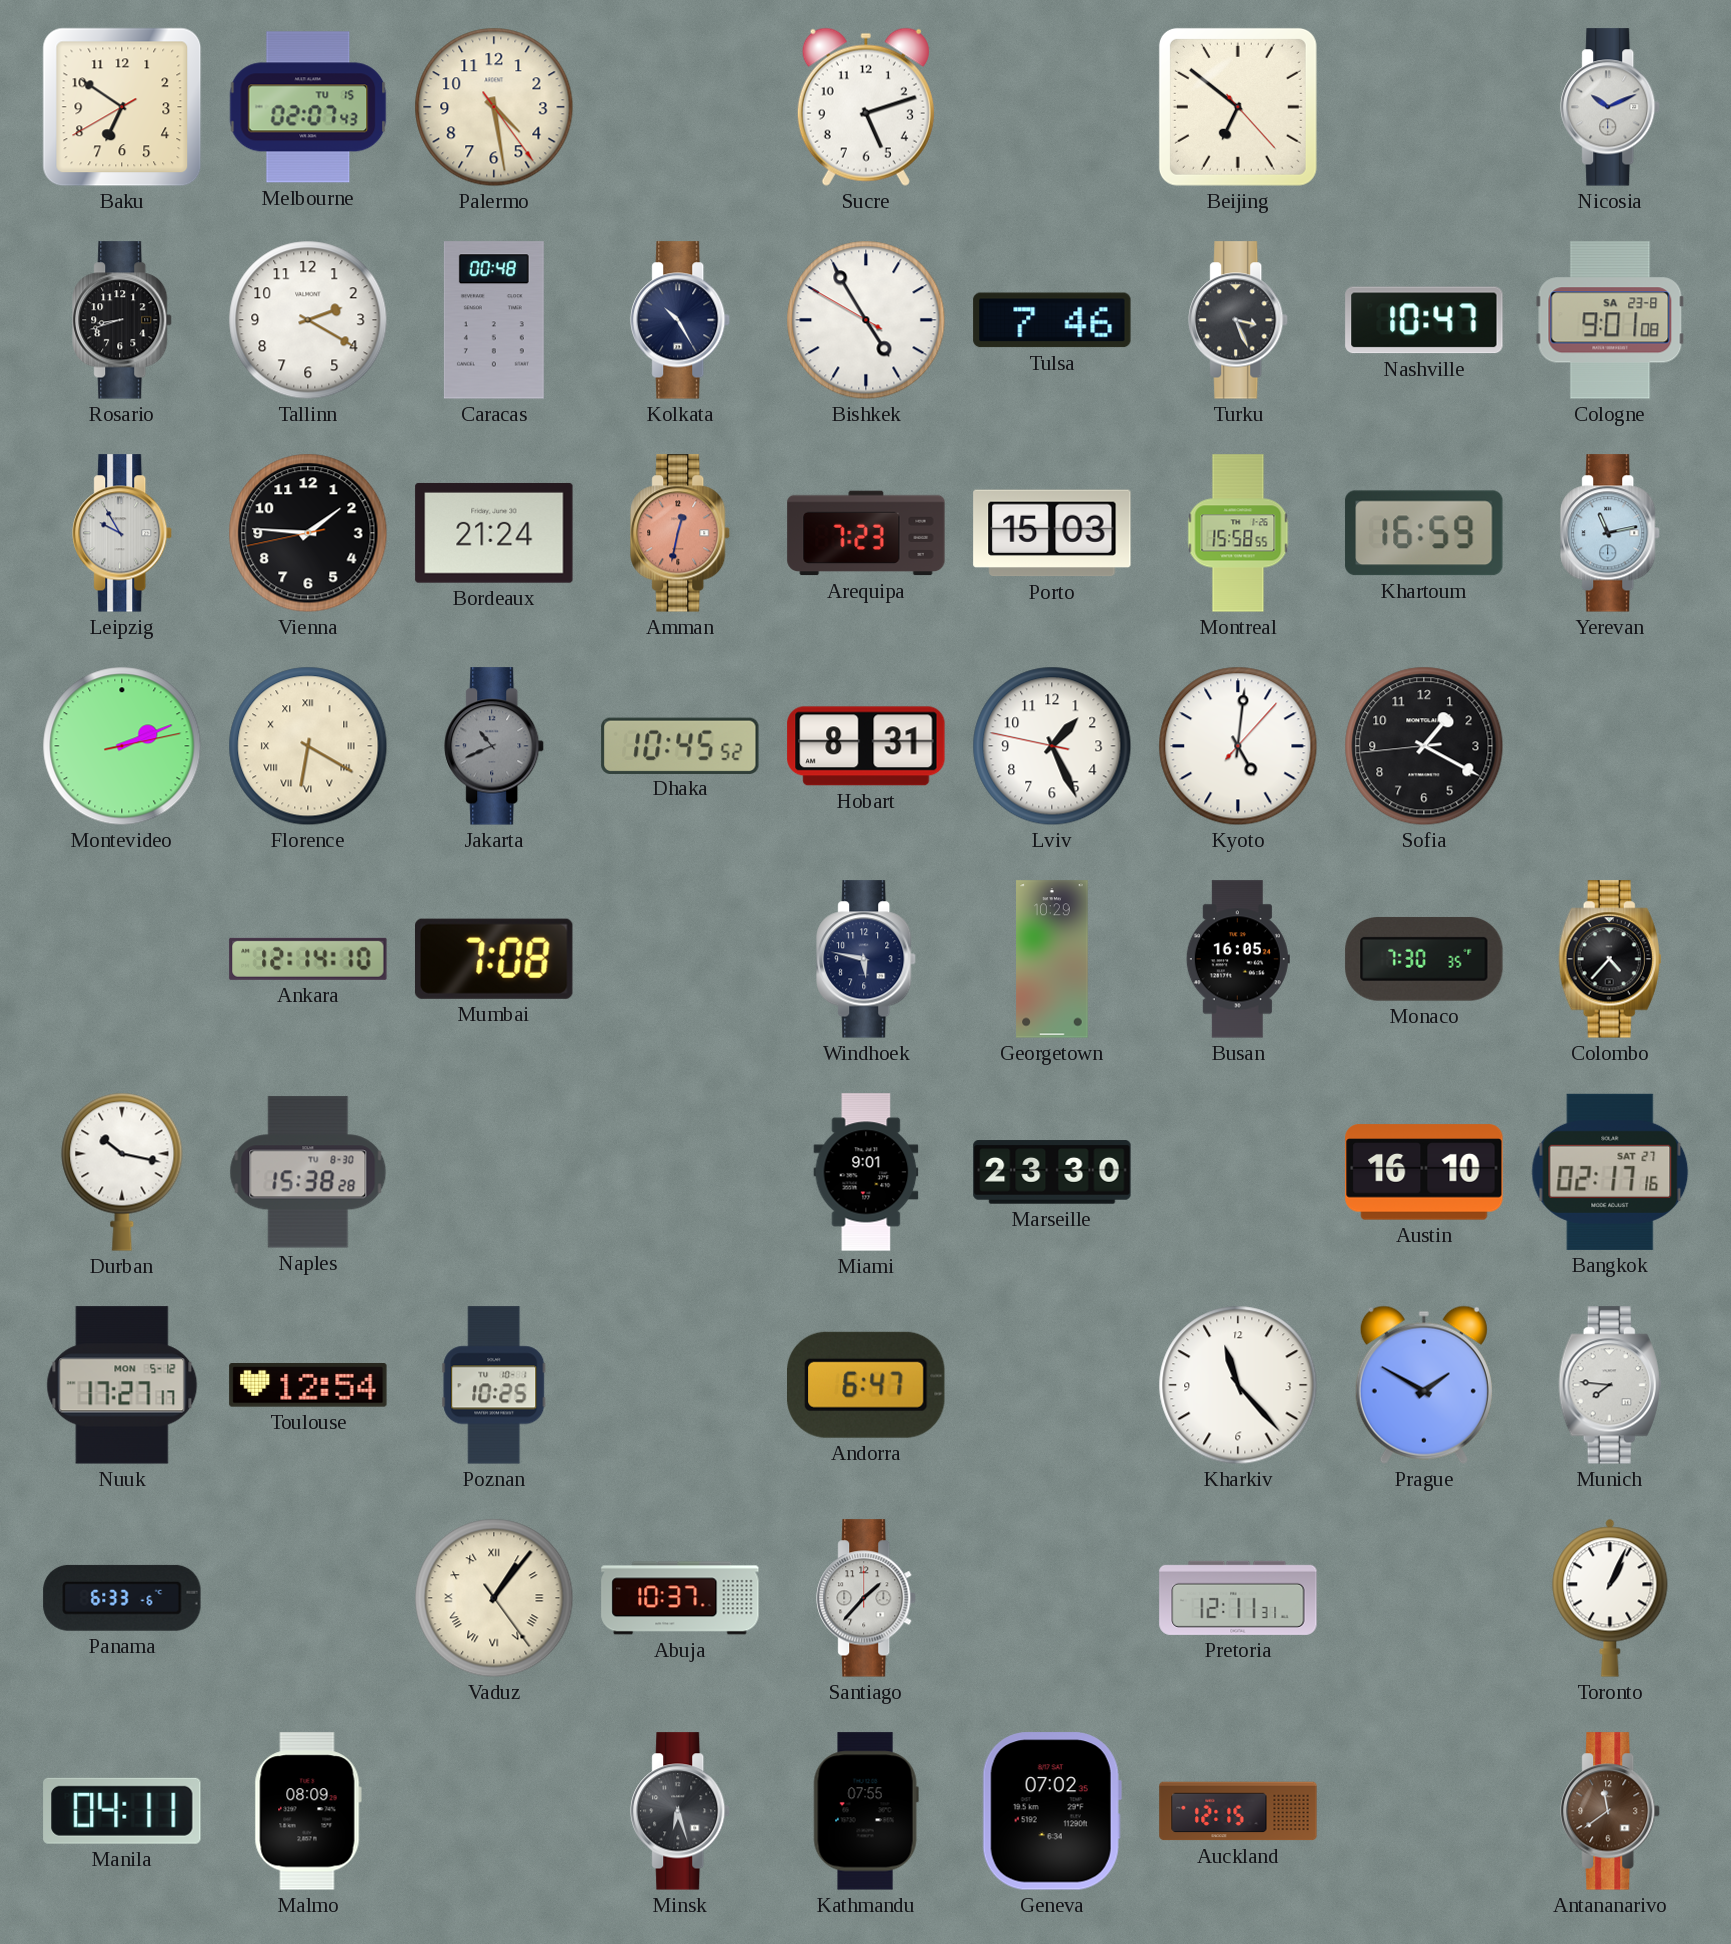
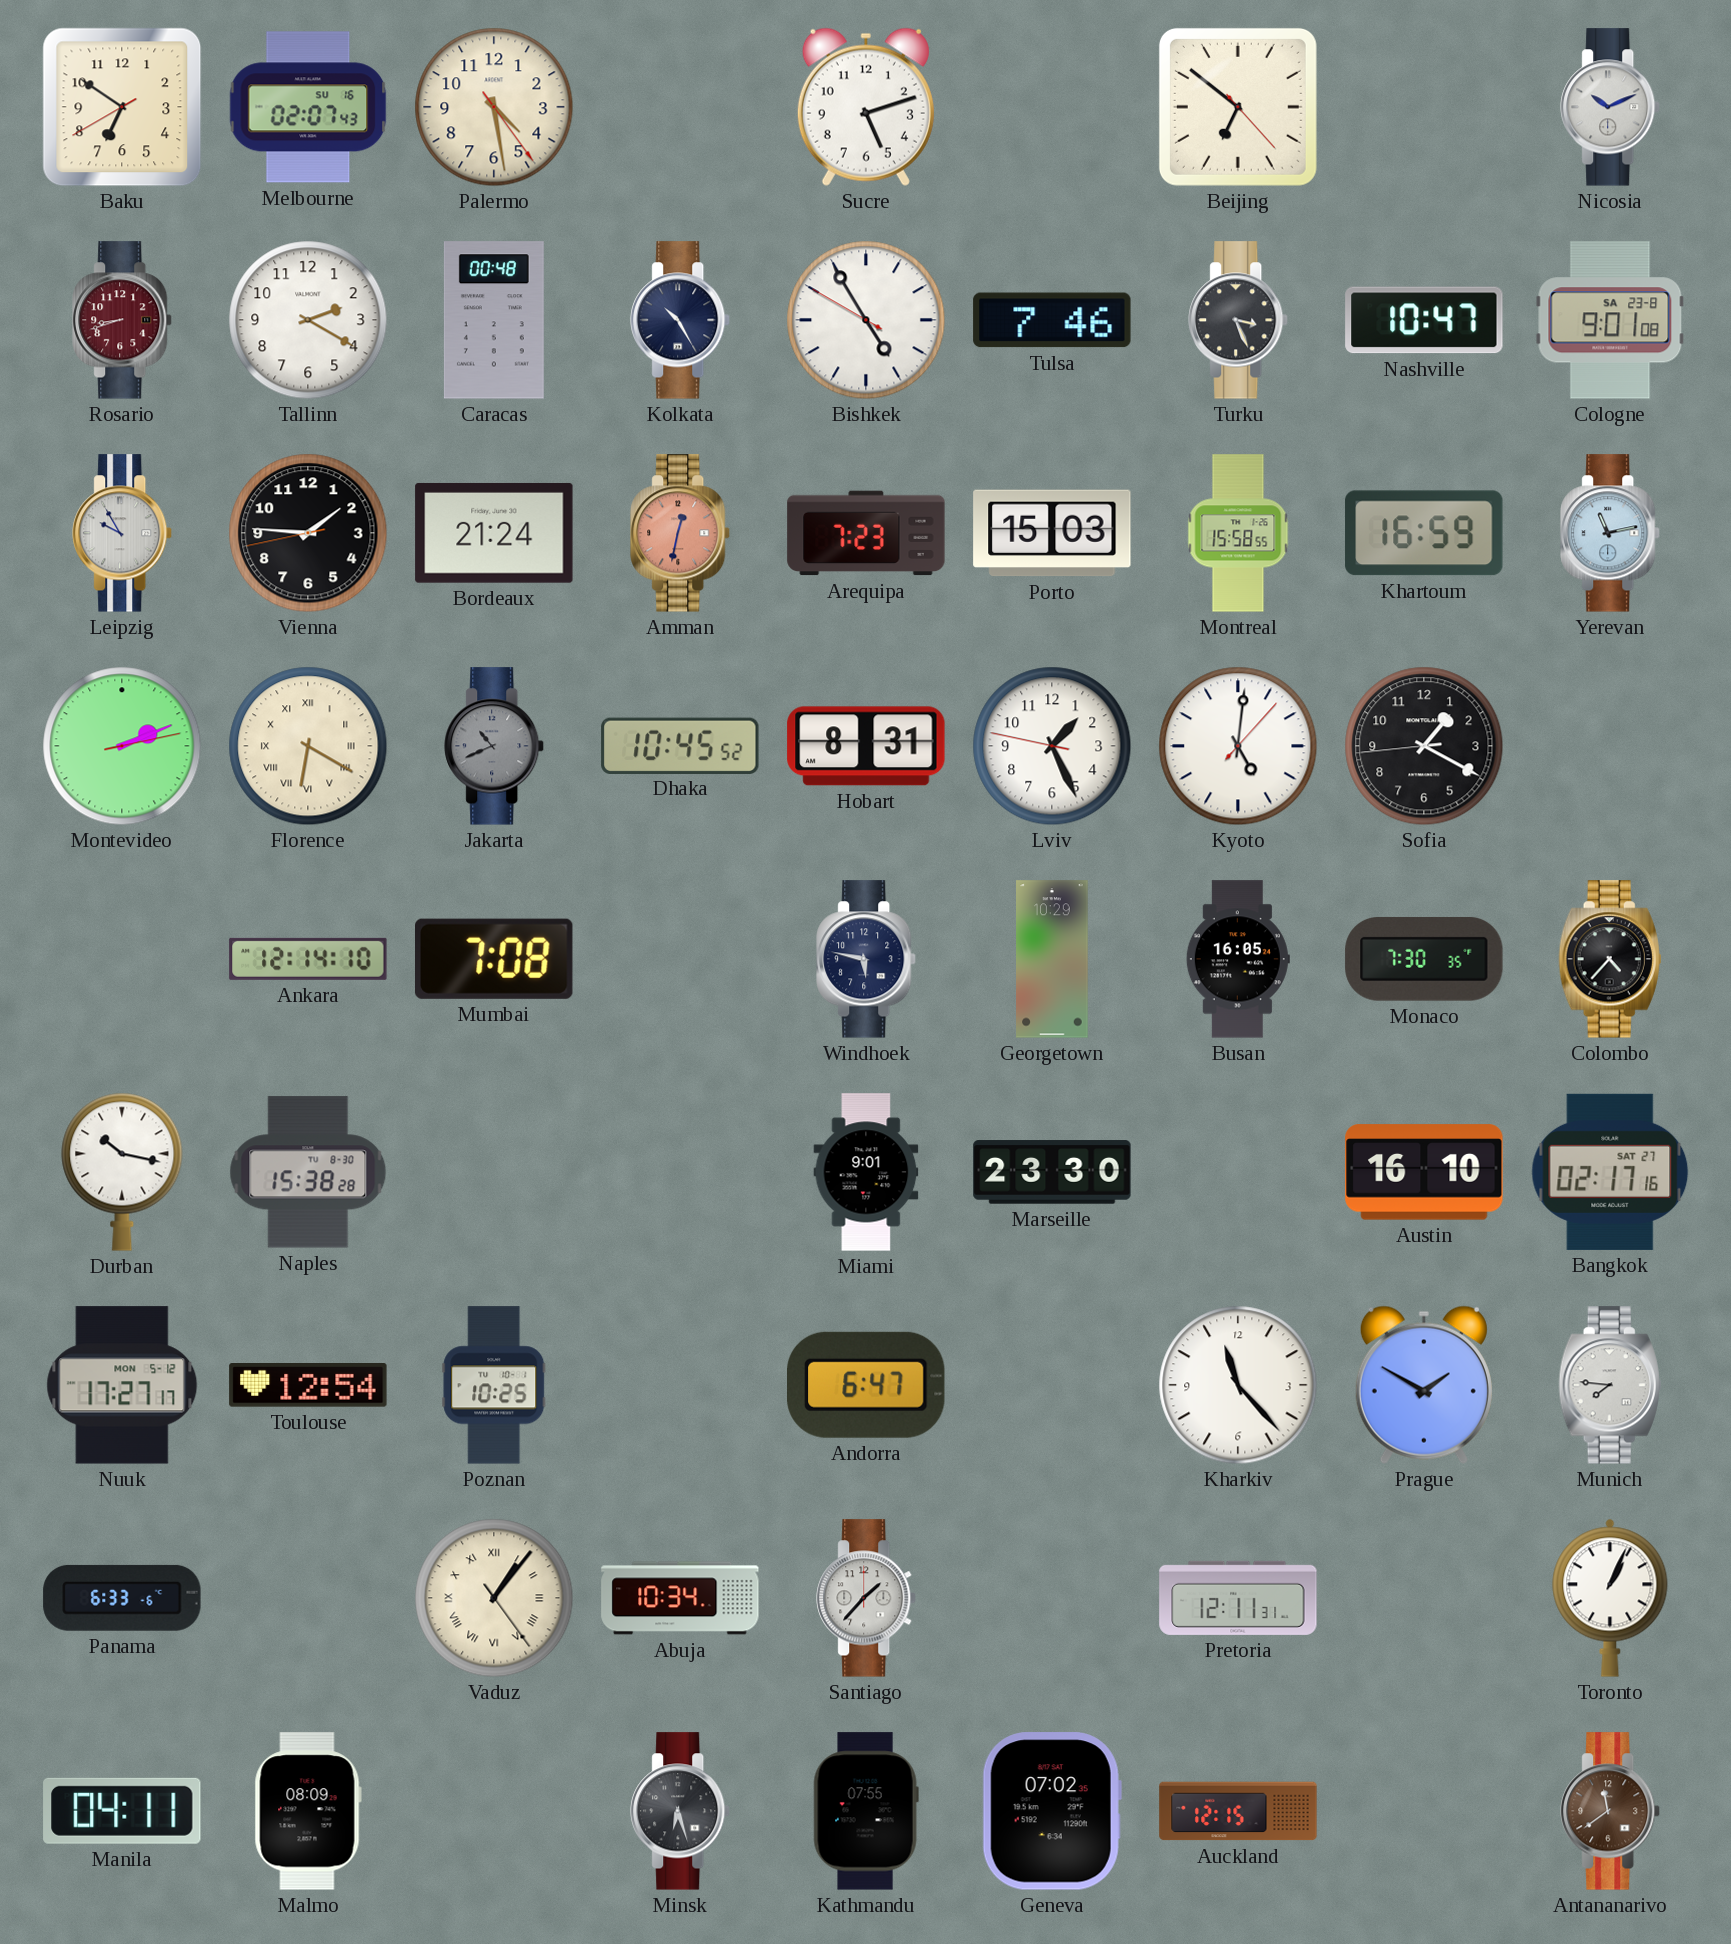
Melbourne date: TU 15 -> SU 16
Rosario dial: black -> burgundy
Abuja: 10:37 -> 10:34
